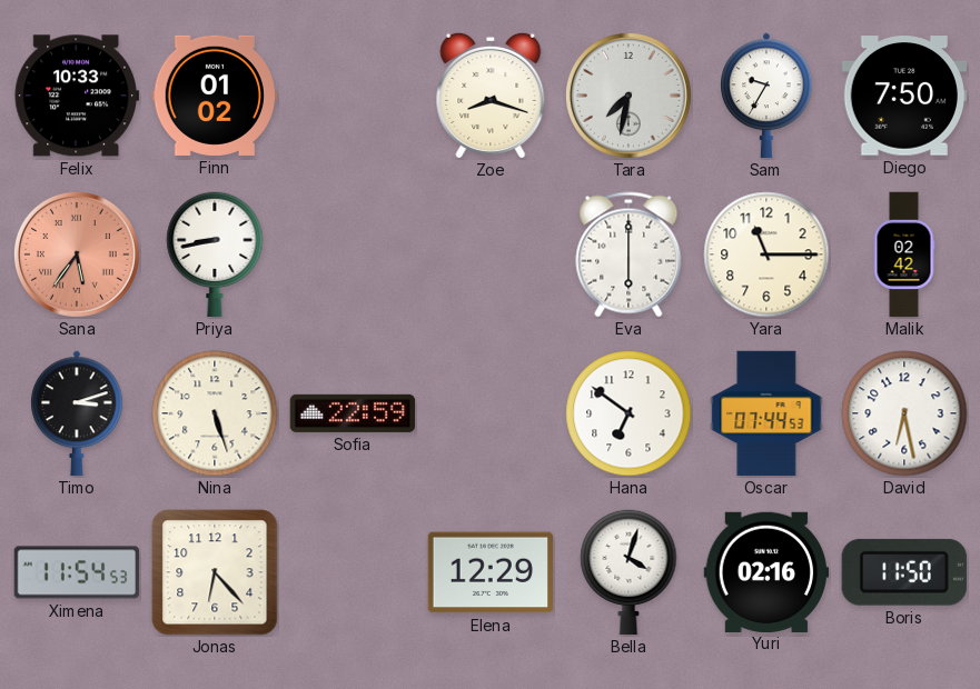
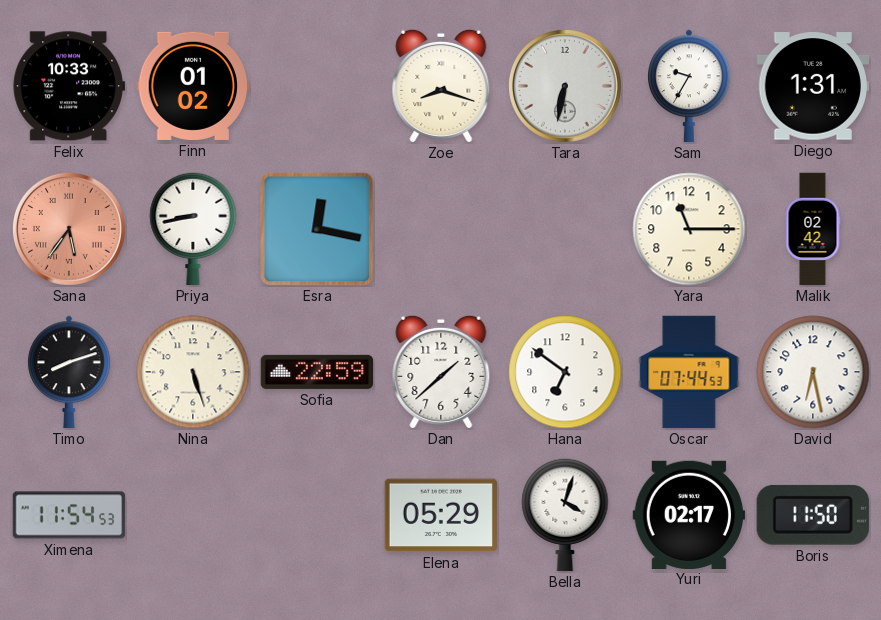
Tara: 7:32 -> 6:32
Diego: 7:50 -> 1:31
Esra: none -> 12:17
Eva: 6:00 -> none
Timo: 3:12 -> 8:12
Dan: none -> 1:38
Jonas: 6:23 -> none
Elena: 12:29 -> 05:29
Yuri: 02:16 -> 02:17
